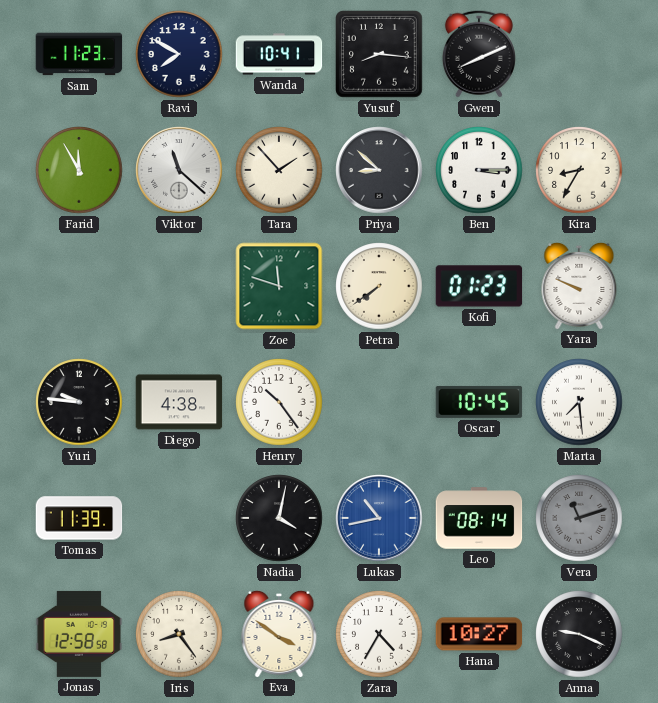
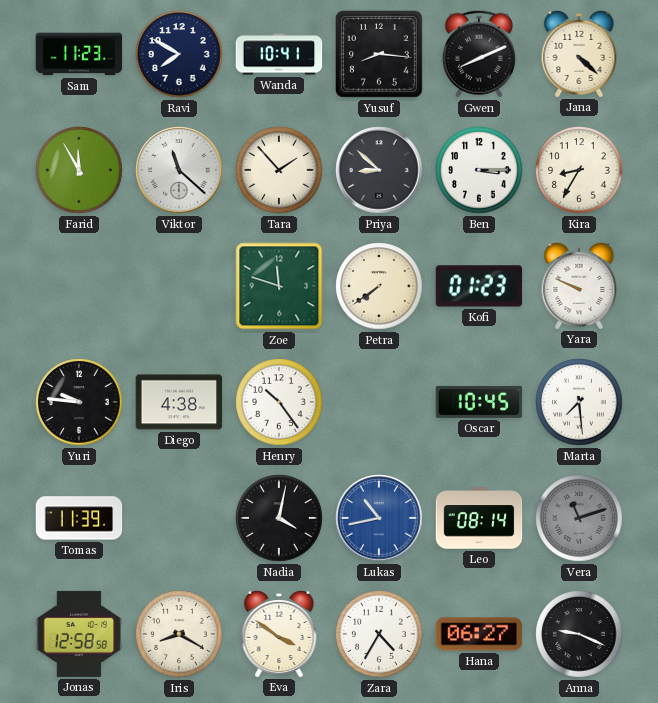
Jana: none -> 4:22
Iris: 8:24 -> 8:20
Hana: 10:27 -> 06:27
